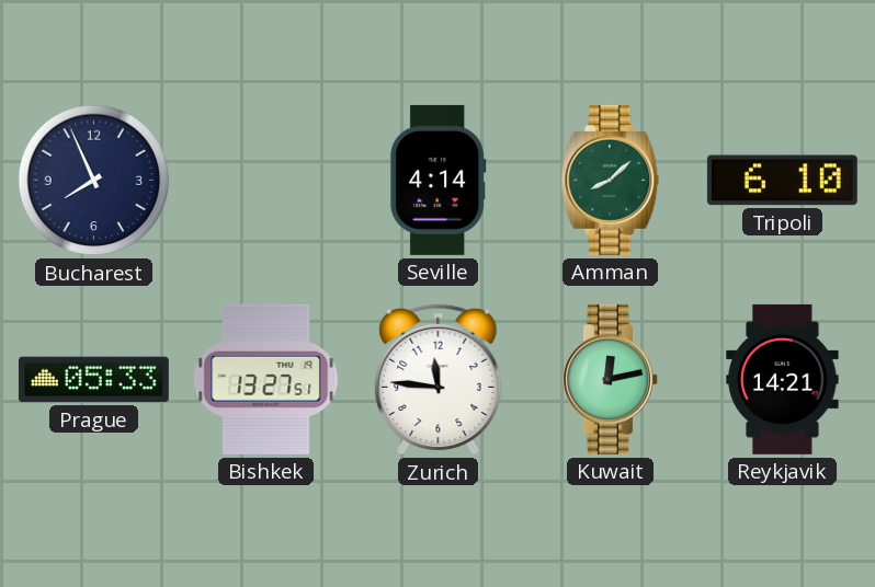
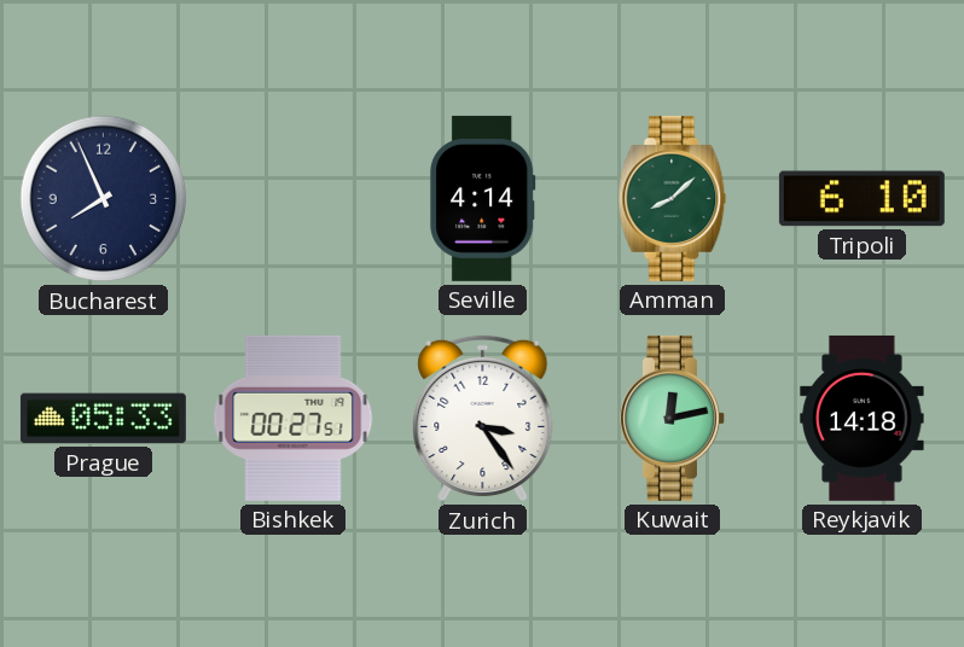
Bishkek: 13:27 -> 00:27
Zurich: 11:46 -> 3:24
Reykjavik: 14:21 -> 14:18
